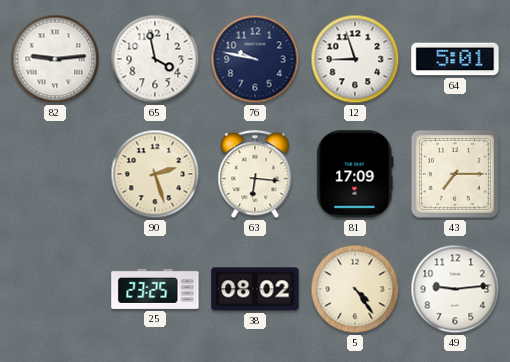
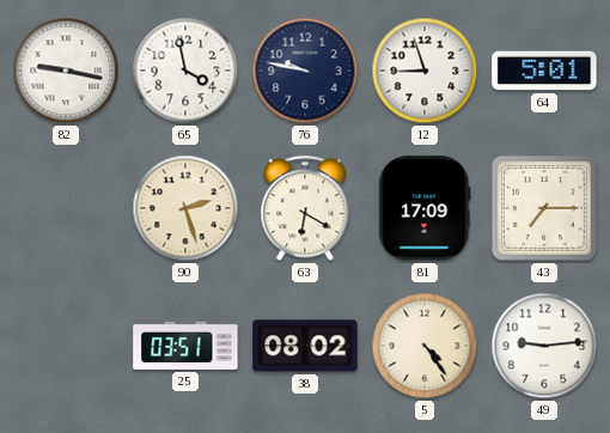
82: 9:14 -> 9:17
63: 6:16 -> 6:20
25: 23:25 -> 03:51
